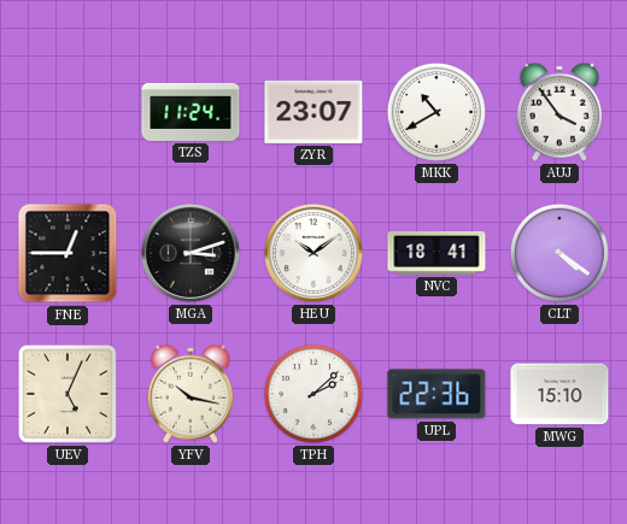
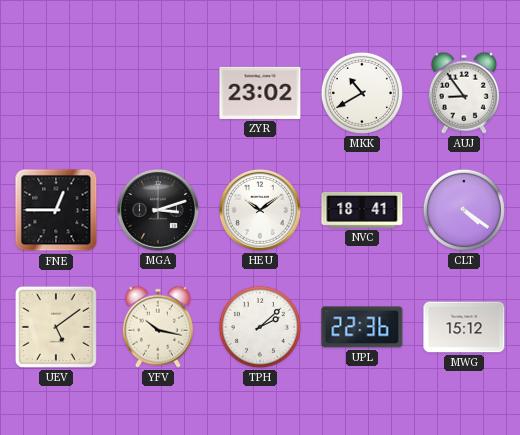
TZS: 11:24 -> none
ZYR: 23:07 -> 23:02
AUJ: 3:54 -> 8:54
UEV: 5:04 -> 5:09
MWG: 15:10 -> 15:12
